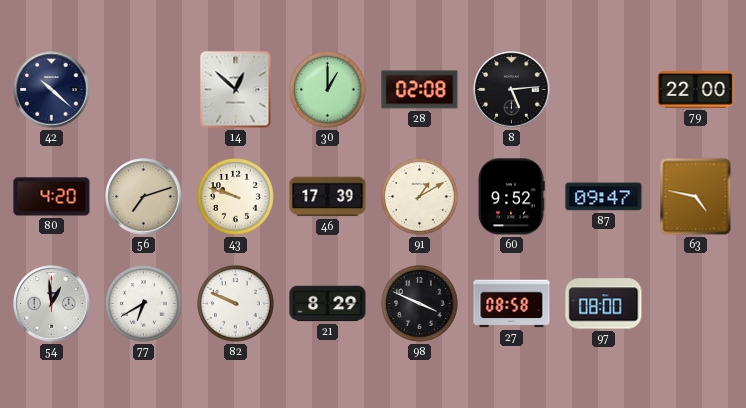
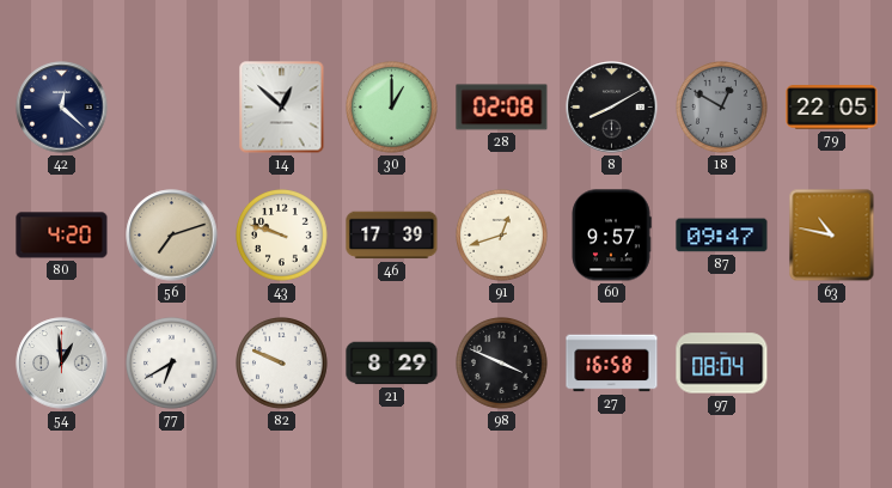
42: 10:22 -> 12:22
8: 5:14 -> 8:10
18: none -> 12:50
79: 22:00 -> 22:05
91: 1:10 -> 12:42
60: 9:52 -> 9:57
63: 4:47 -> 10:47
27: 08:58 -> 16:58
97: 08:00 -> 08:04
